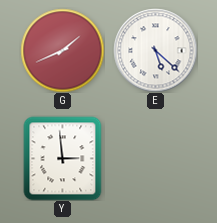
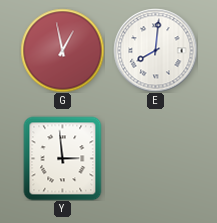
G: 1:41 -> 12:58
E: 5:22 -> 8:01
